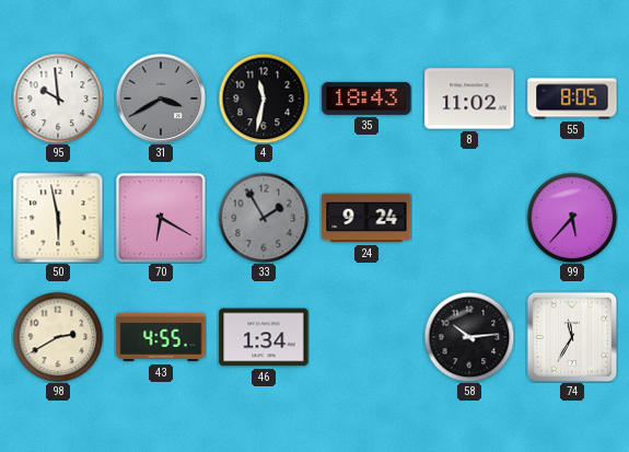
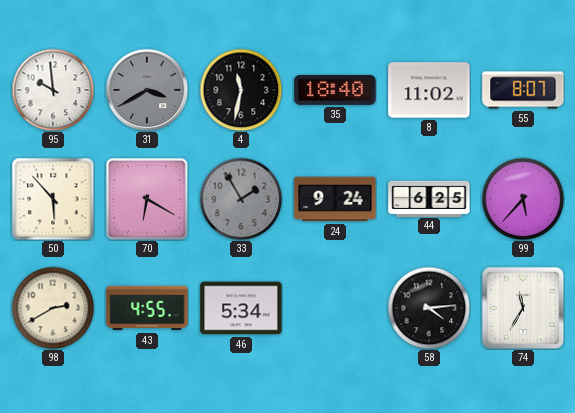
35: 18:43 -> 18:40
55: 8:05 -> 8:07
50: 5:58 -> 5:53
44: none -> 6:25
46: 1:34 -> 5:34
58: 10:14 -> 4:14
